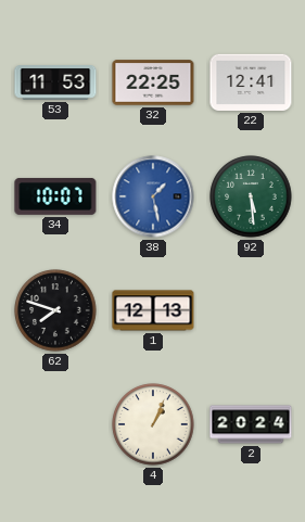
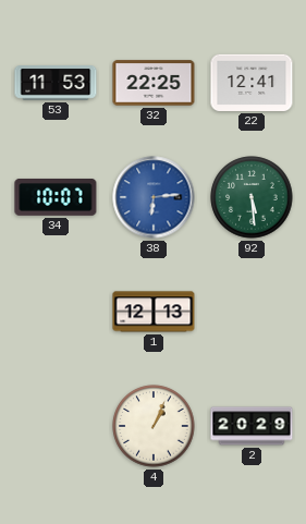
38: 1:28 -> 6:14
62: 7:48 -> none
2: 20:24 -> 20:29
